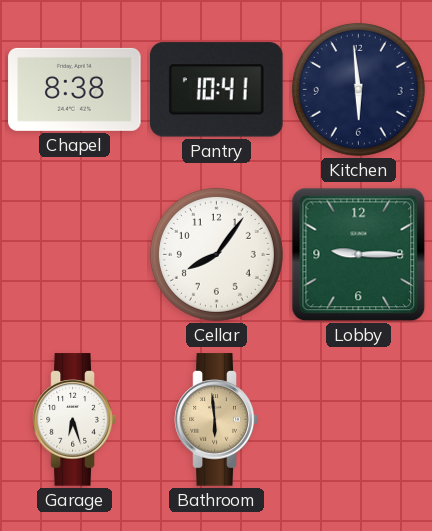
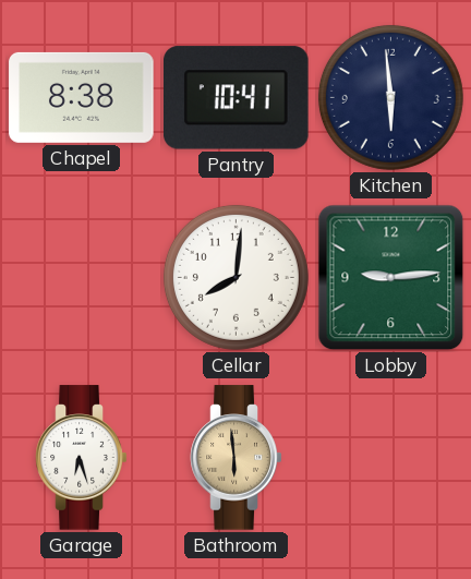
Cellar: 8:06 -> 8:01
Lobby: 9:15 -> 9:14
